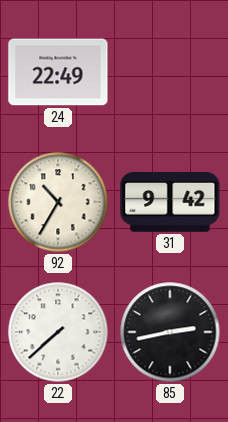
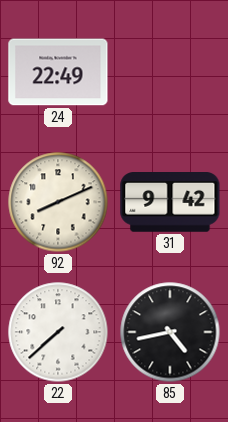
92: 10:35 -> 8:11
85: 2:43 -> 4:43
